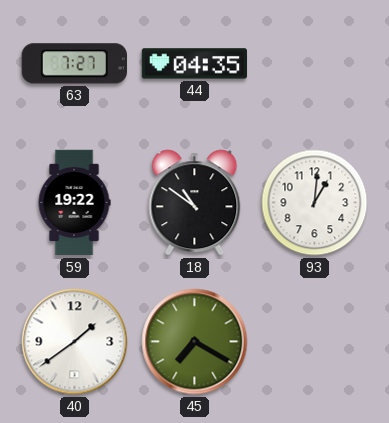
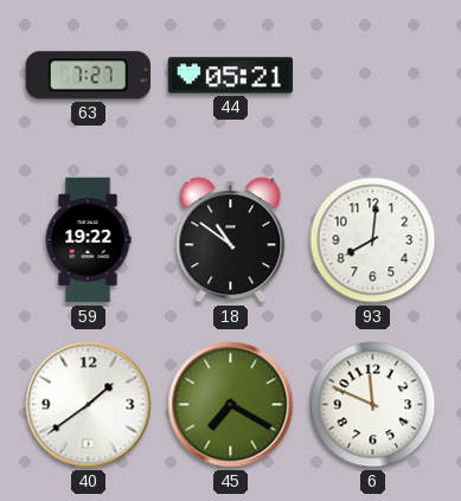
44: 04:35 -> 05:21
93: 1:01 -> 8:01
6: none -> 11:49
